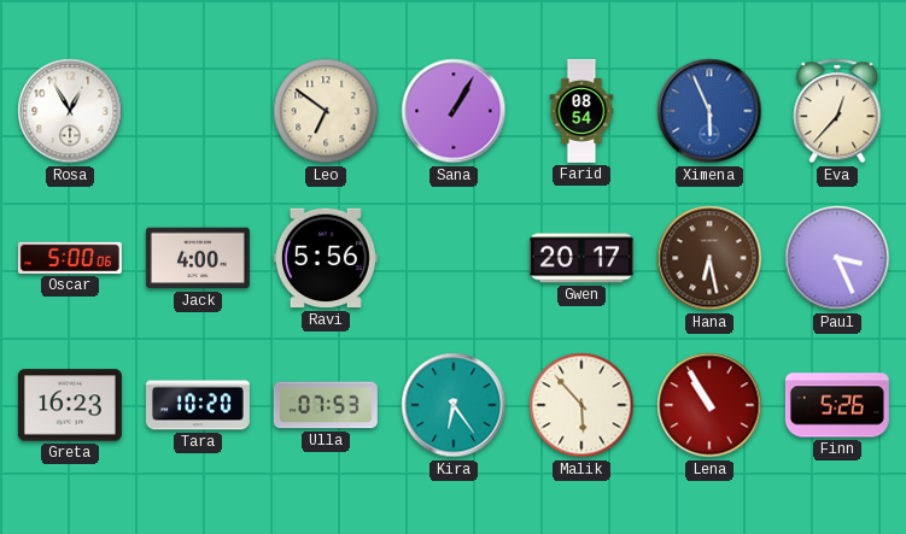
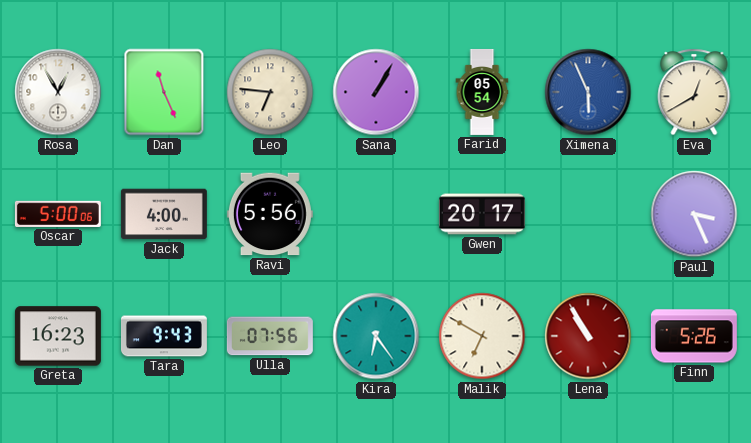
Dan: none -> 11:26
Leo: 6:51 -> 6:46
Farid: 08:54 -> 05:54
Eva: 12:37 -> 12:40
Hana: 6:28 -> none
Tara: 10:20 -> 9:43
Ulla: 07:53 -> 07:56
Malik: 5:53 -> 6:50
